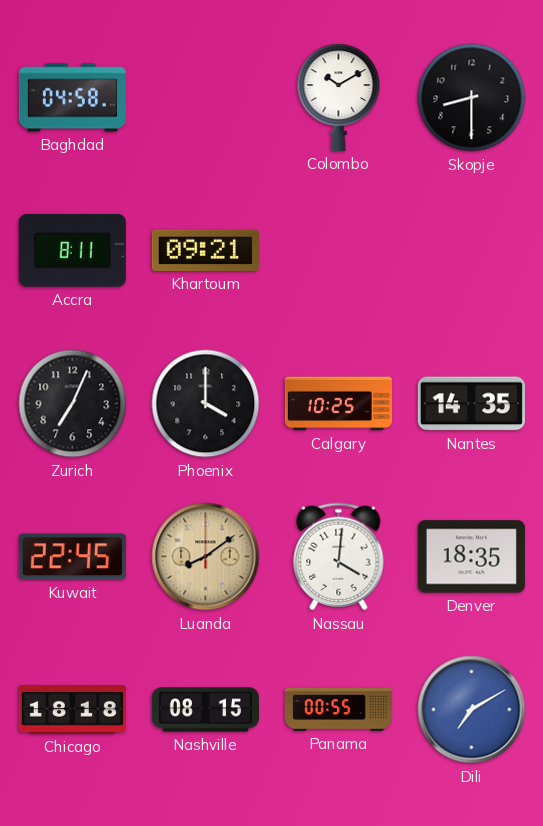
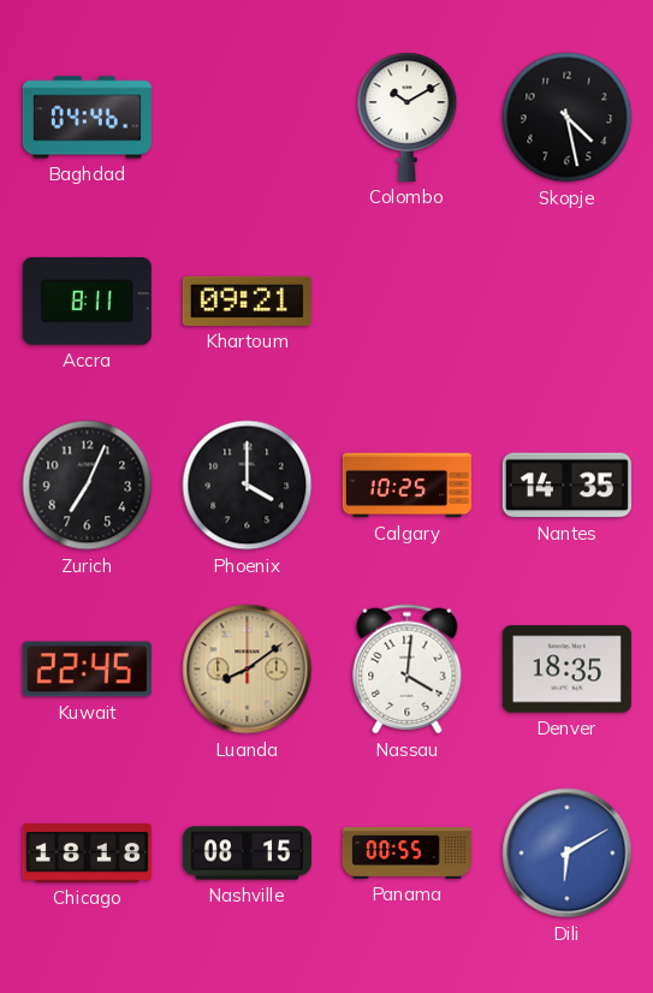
Baghdad: 04:58 -> 04:46
Skopje: 8:30 -> 4:28
Dili: 7:10 -> 6:10
